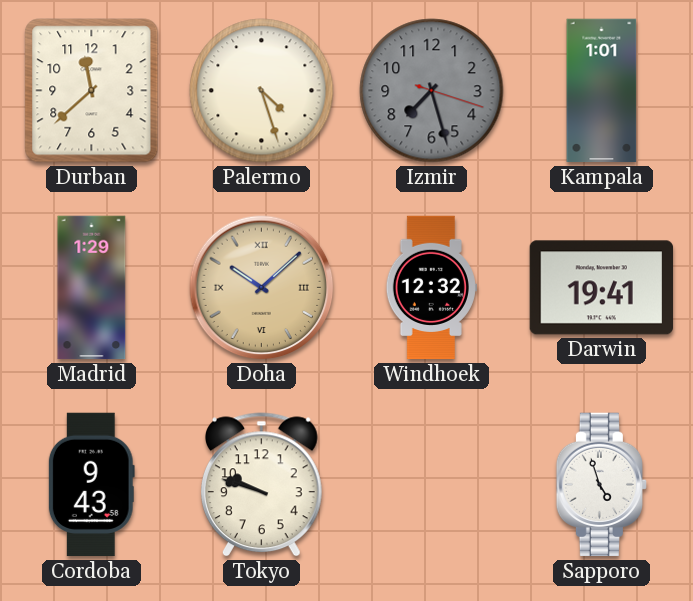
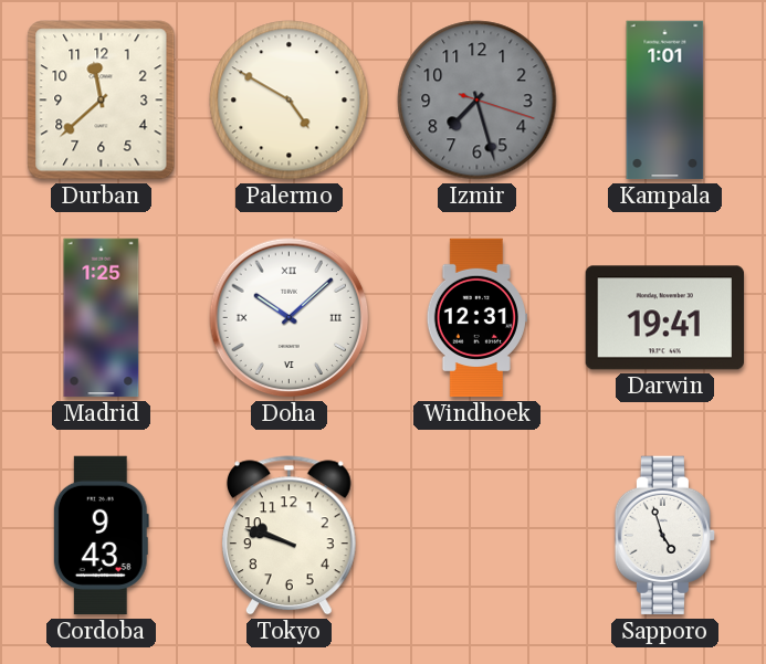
Palermo: 4:27 -> 4:50
Madrid: 1:29 -> 1:25
Doha dial: champagne -> white
Windhoek: 12:32 -> 12:31
